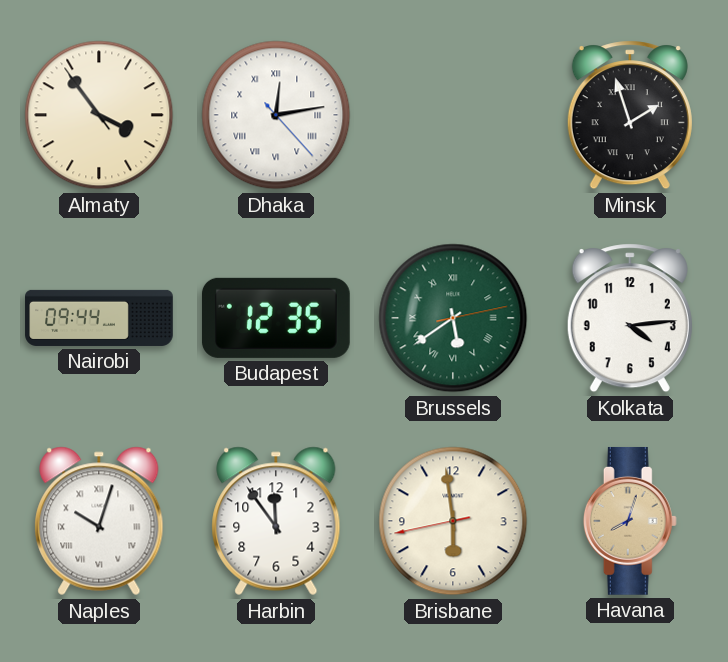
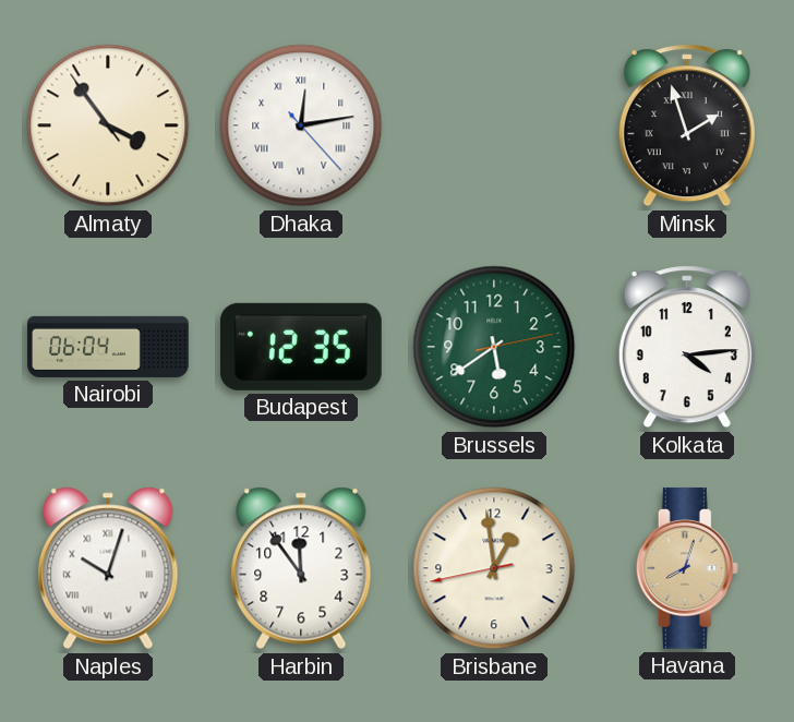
Nairobi: 09:44 -> 06:04
Brussels numerals: Roman -> Arabic
Brisbane: 5:58 -> 12:58
